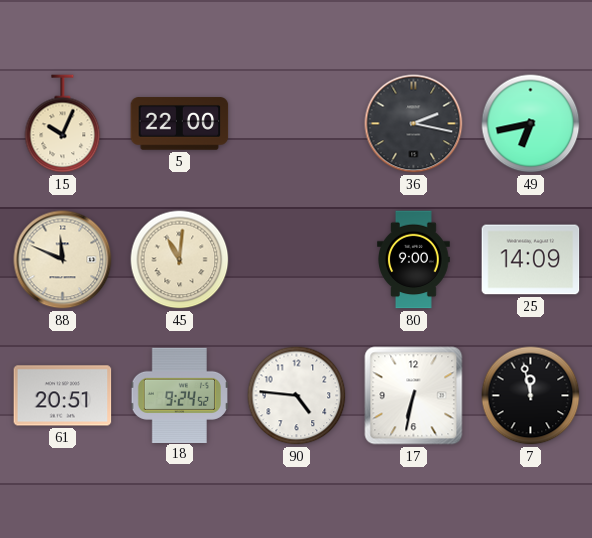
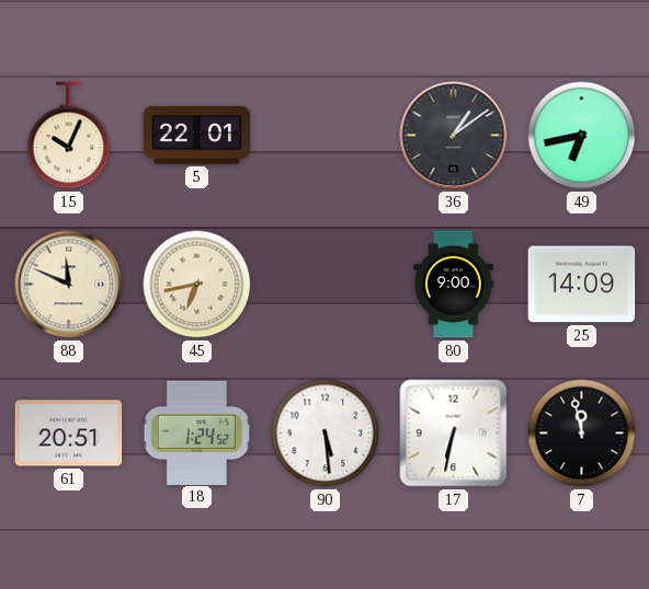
5: 22:00 -> 22:01
36: 2:17 -> 1:09
45: 11:01 -> 6:43
18: 9:24 -> 1:24
90: 4:46 -> 5:29
